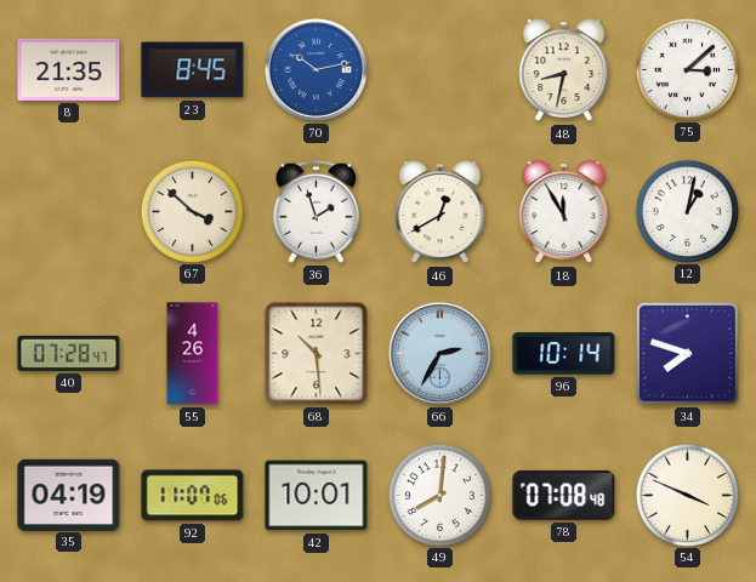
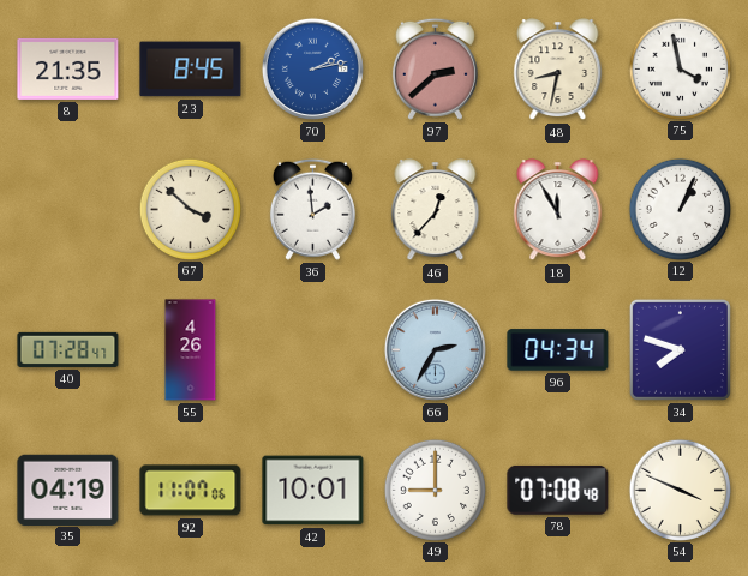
70: 10:13 -> 2:13
97: none -> 2:38
75: 3:08 -> 3:58
36: 1:57 -> 1:59
46: 12:40 -> 12:37
12: 1:02 -> 1:04
68: 10:29 -> none
96: 10:14 -> 04:34
49: 8:01 -> 9:00
